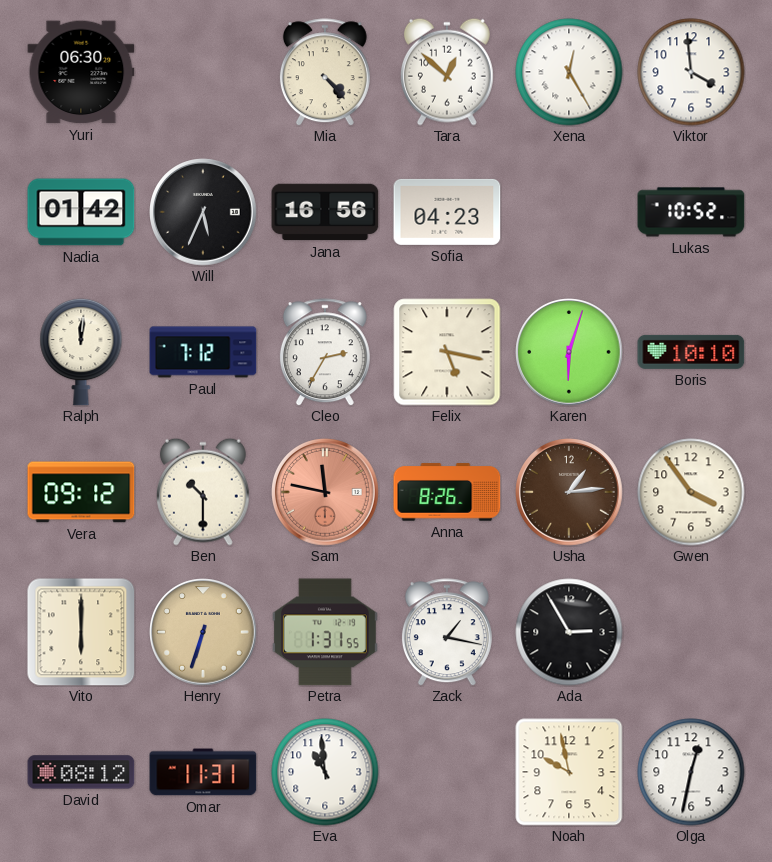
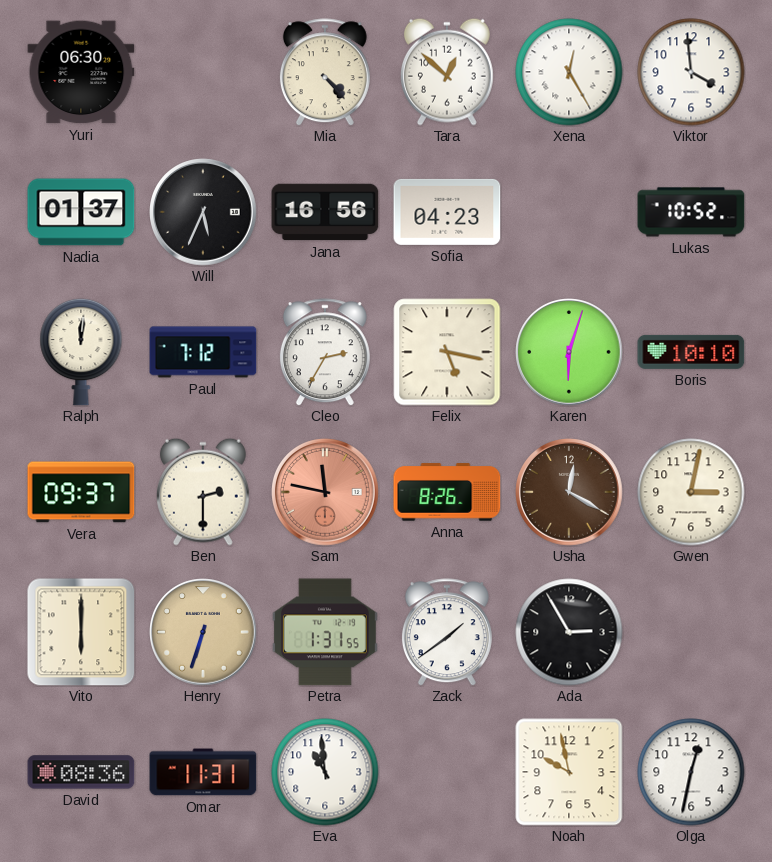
Nadia: 01:42 -> 01:37
Vera: 09:12 -> 09:37
Ben: 10:30 -> 2:30
Usha: 1:14 -> 12:20
Gwen: 3:54 -> 3:02
Zack: 1:17 -> 1:39
David: 08:12 -> 08:36
